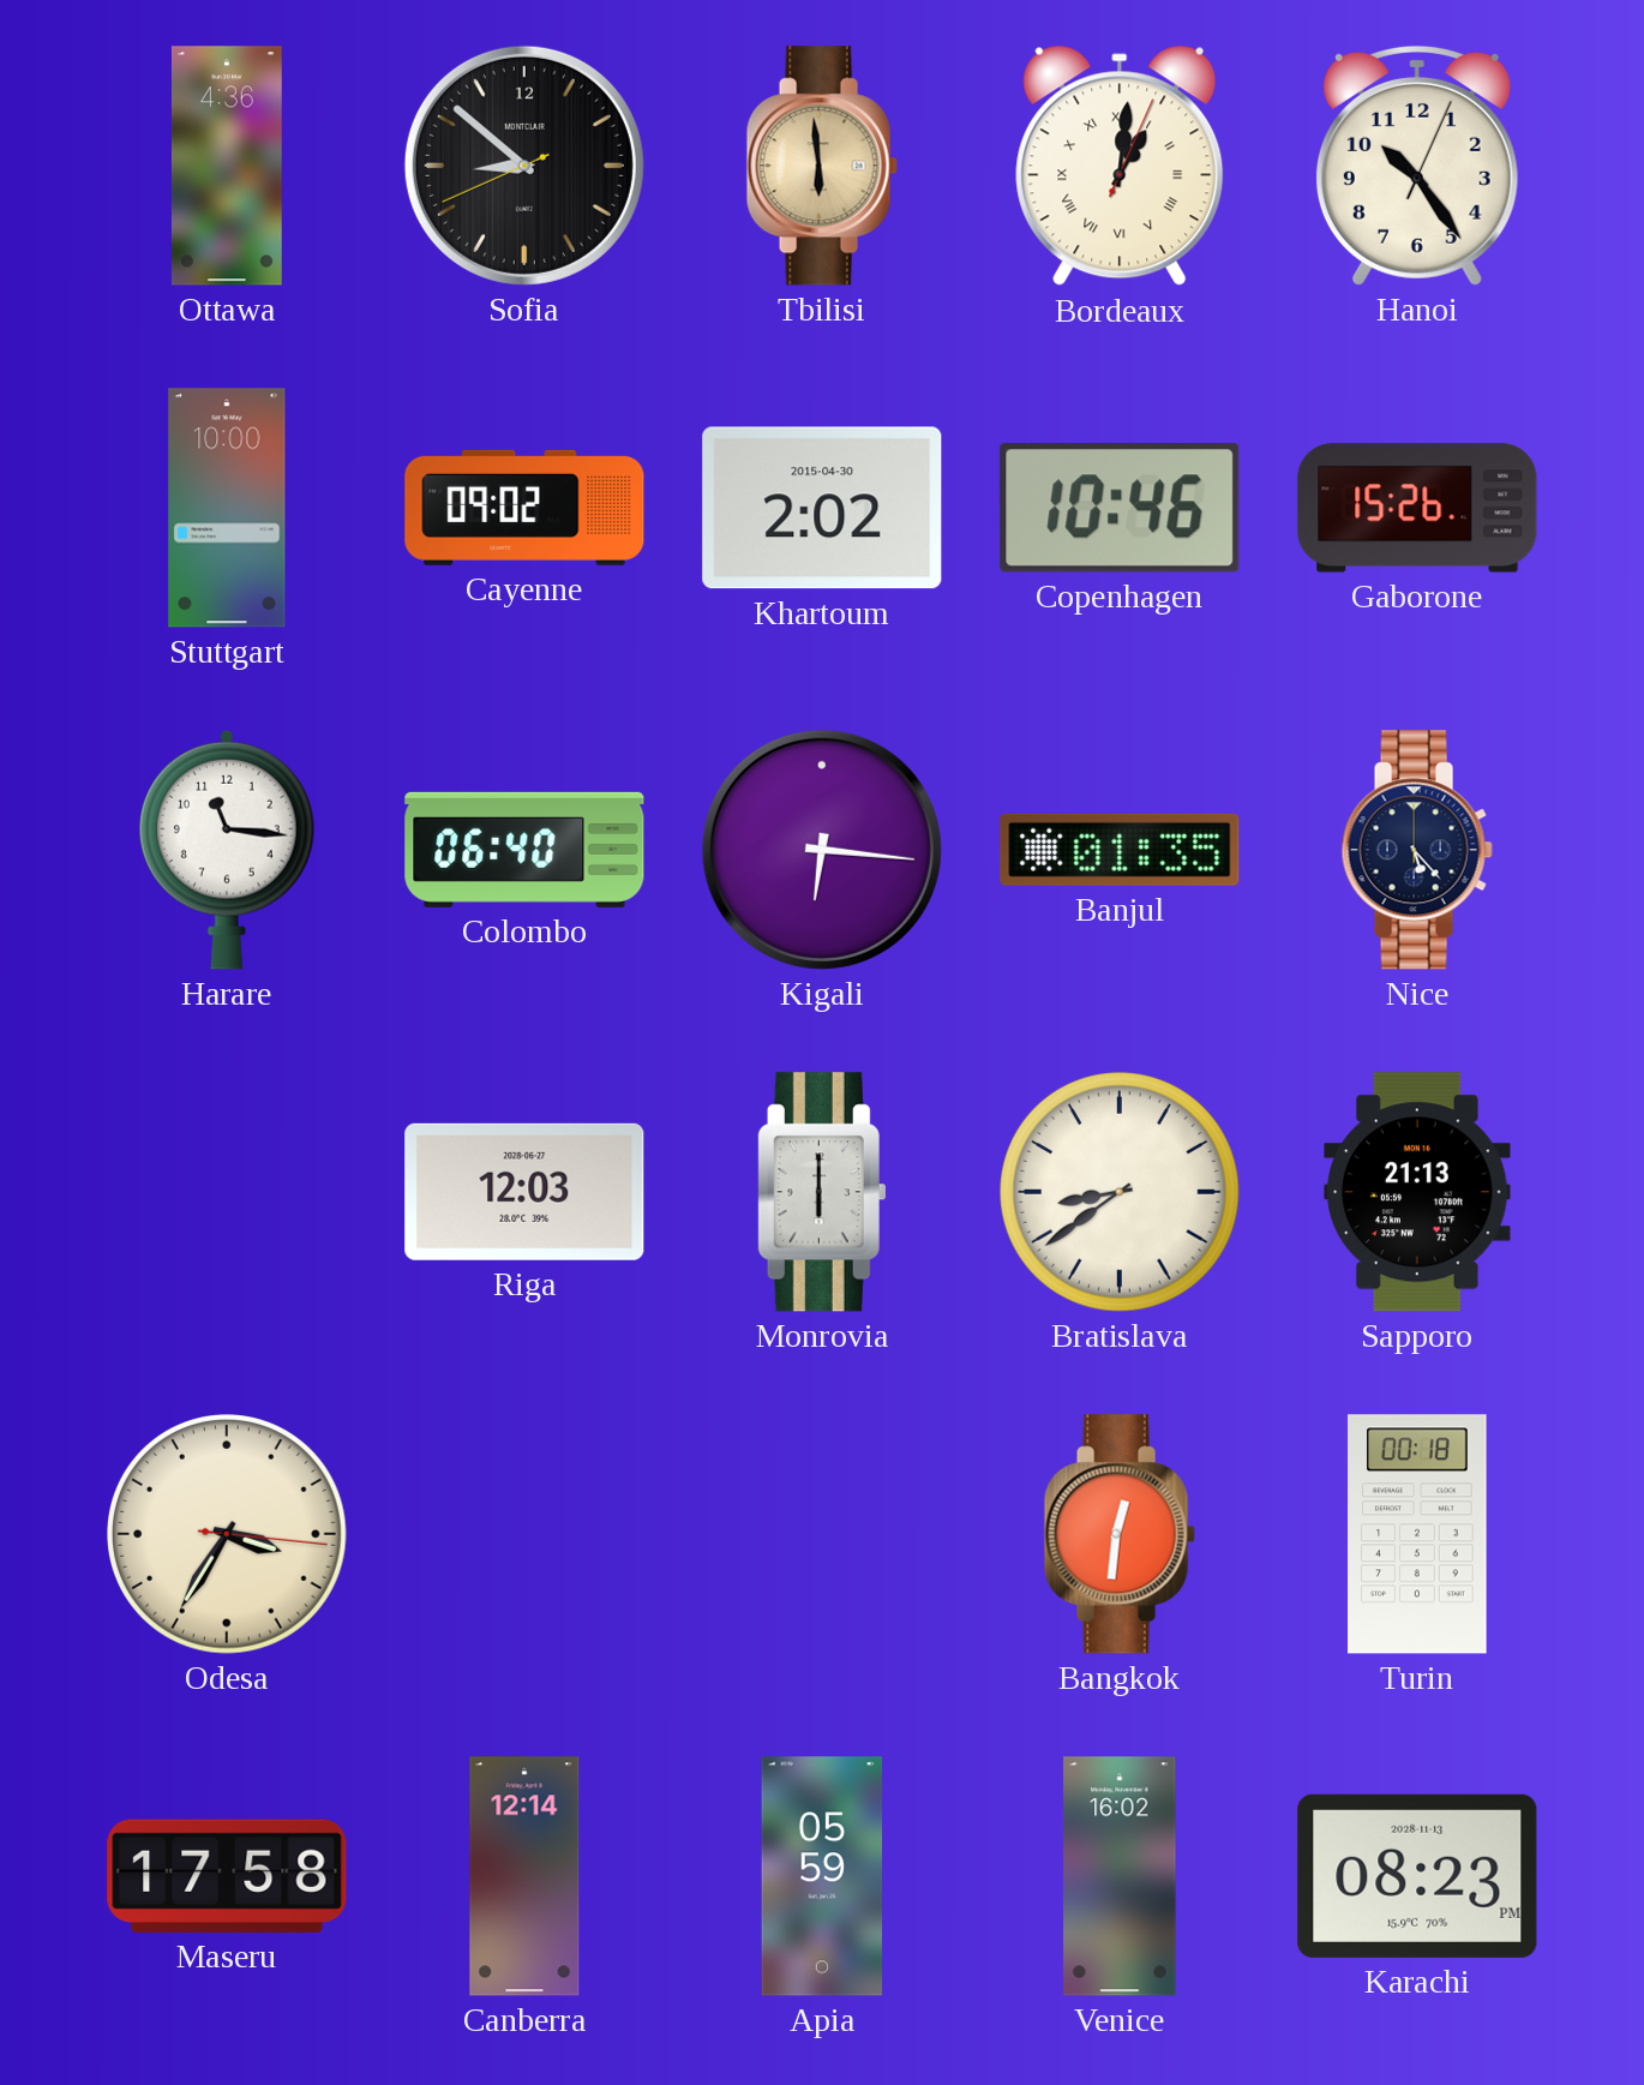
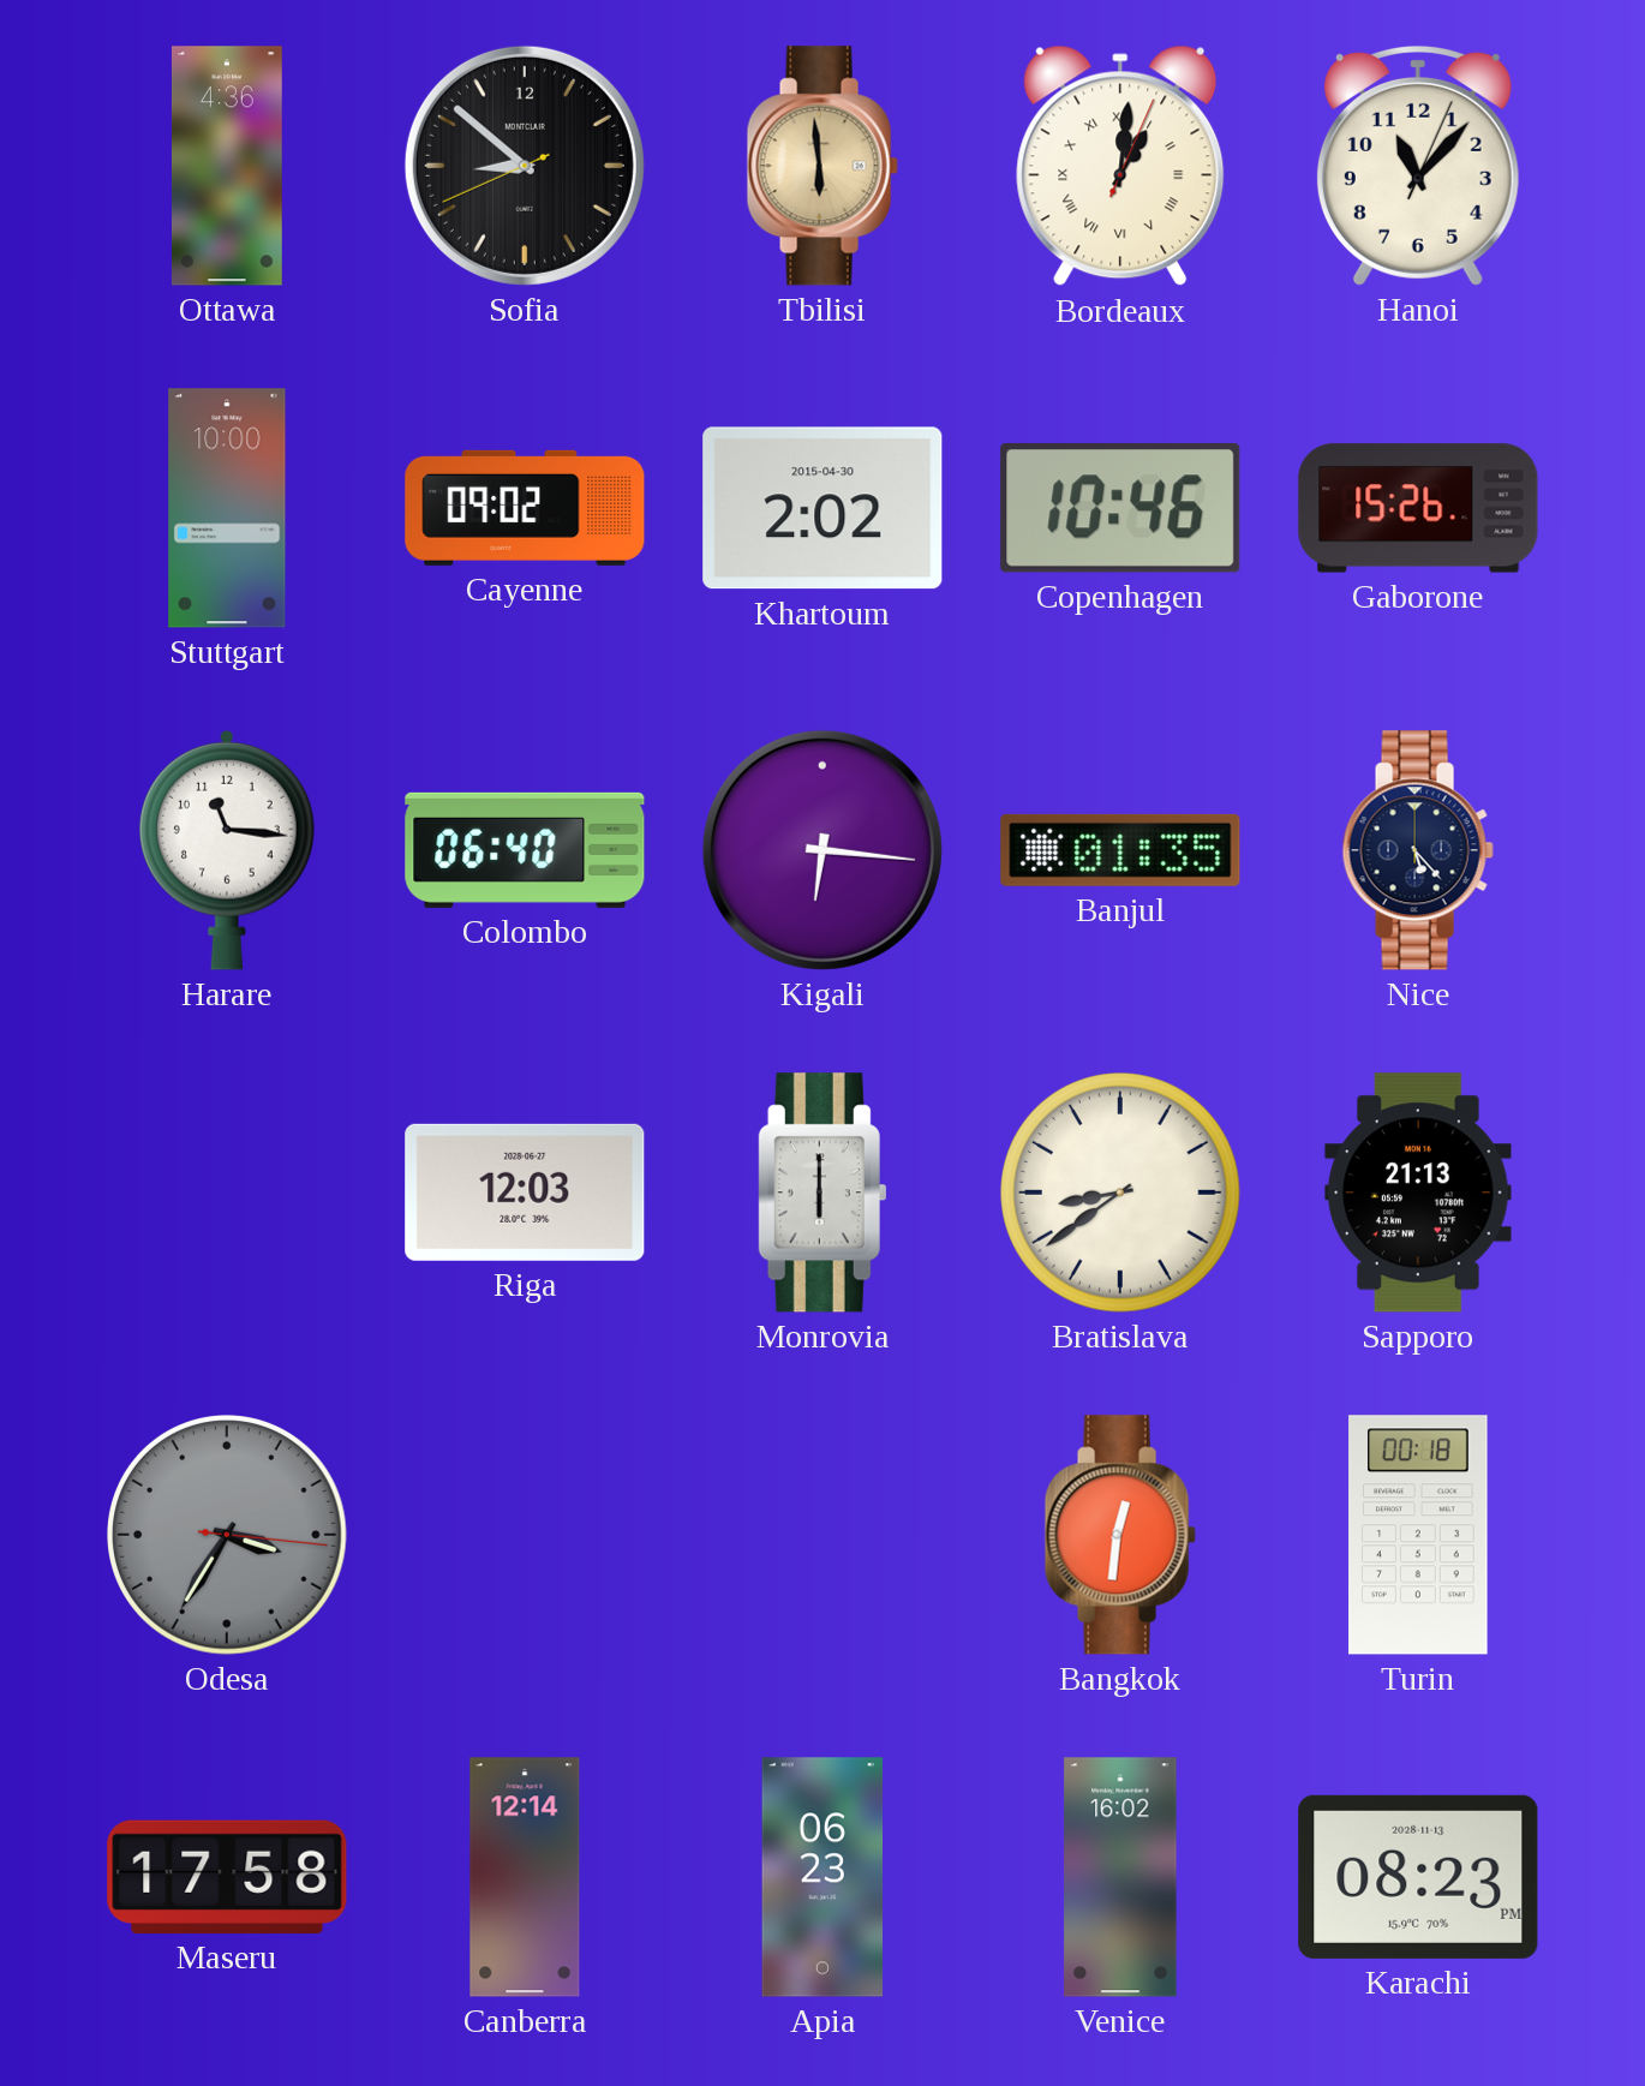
Hanoi: 10:24 -> 11:07
Odesa dial: cream -> grey
Apia: 05:59 -> 06:23
